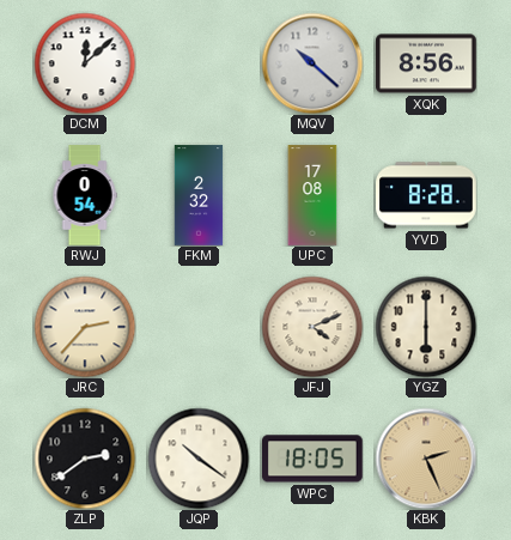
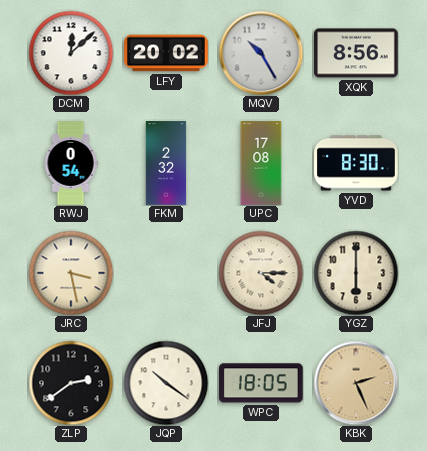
LFY: none -> 20:02
MQV: 10:22 -> 10:25
YVD: 8:28 -> 8:30
JRC: 2:37 -> 3:28
JFJ: 4:11 -> 4:15
